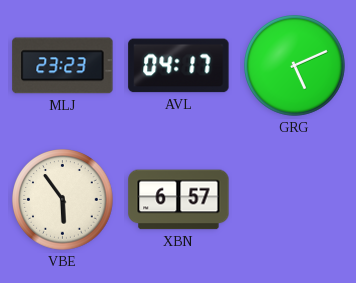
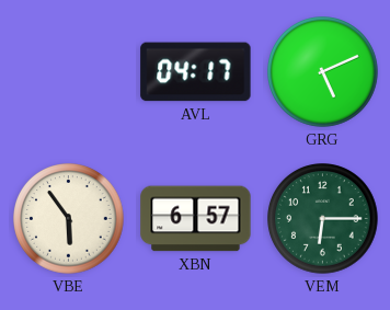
MLJ: 23:23 -> none
VEM: none -> 6:15
